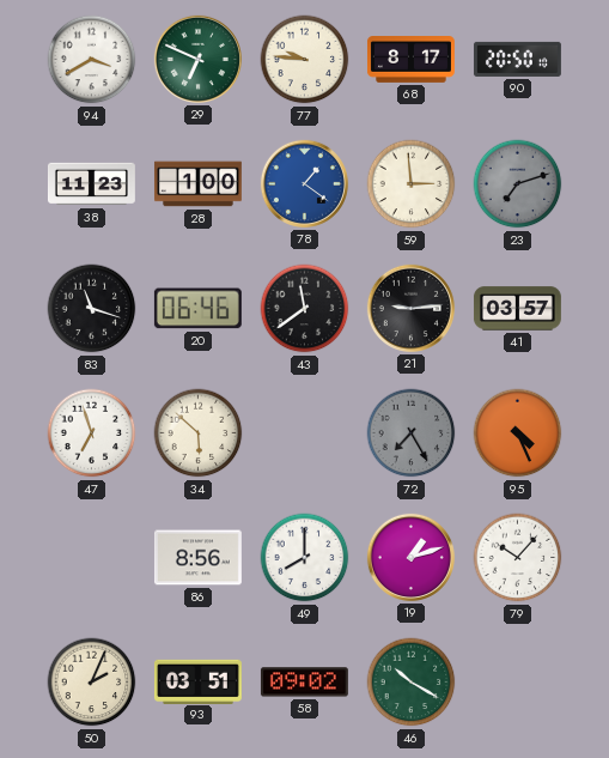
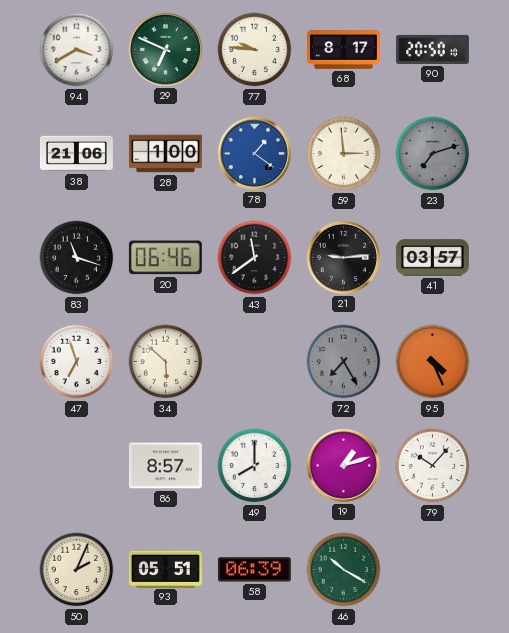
38: 11:23 -> 21:06
86: 8:56 -> 8:57
93: 03:51 -> 05:51
58: 09:02 -> 06:39
